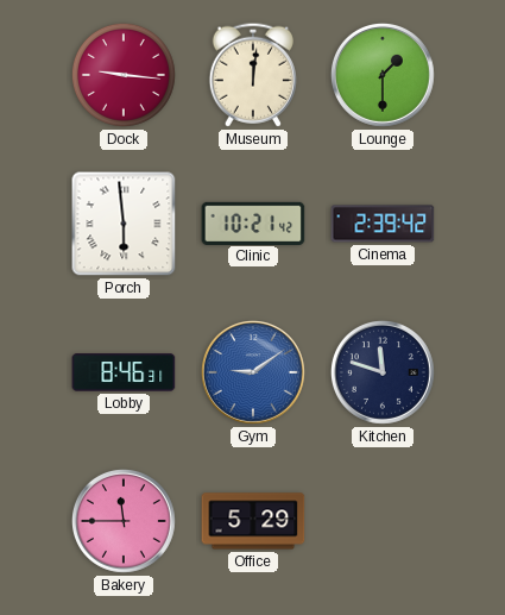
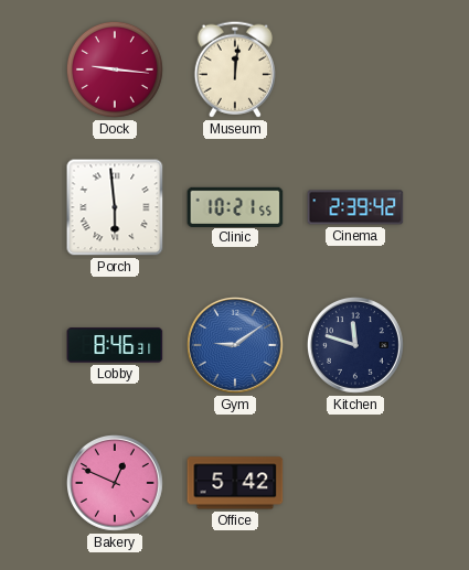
Lounge: 1:30 -> none
Clinic: 10:21:42 -> 10:21:55
Bakery: 11:45 -> 12:49
Office: 5:29 -> 5:42
